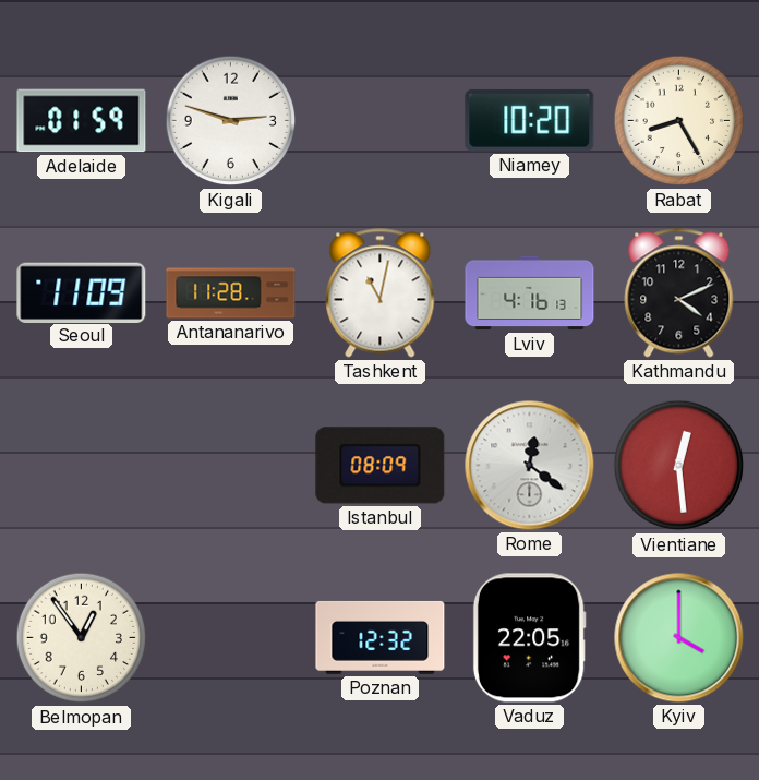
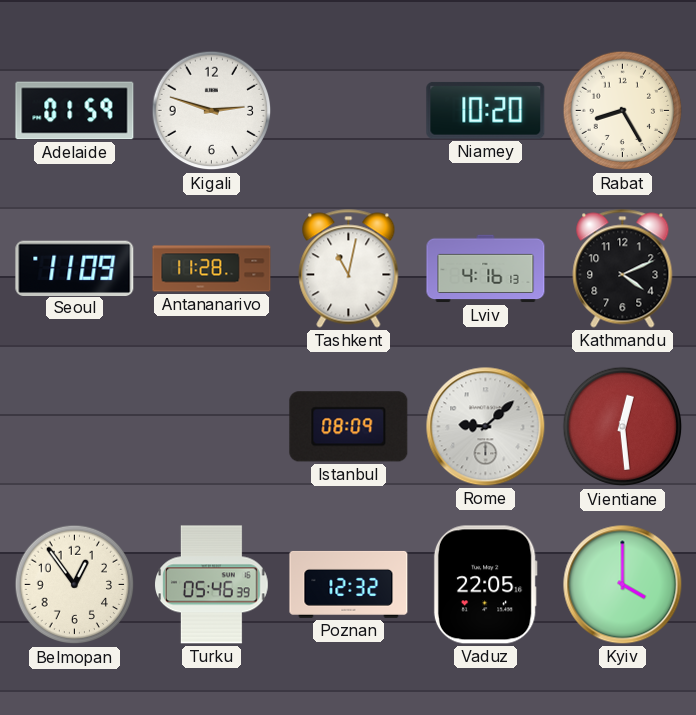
Rome: 12:21 -> 9:08
Turku: none -> 05:46
